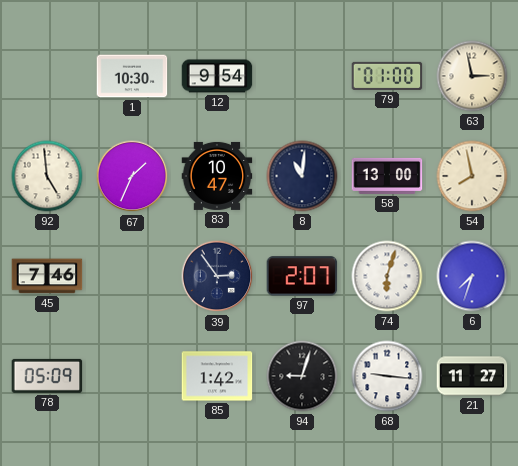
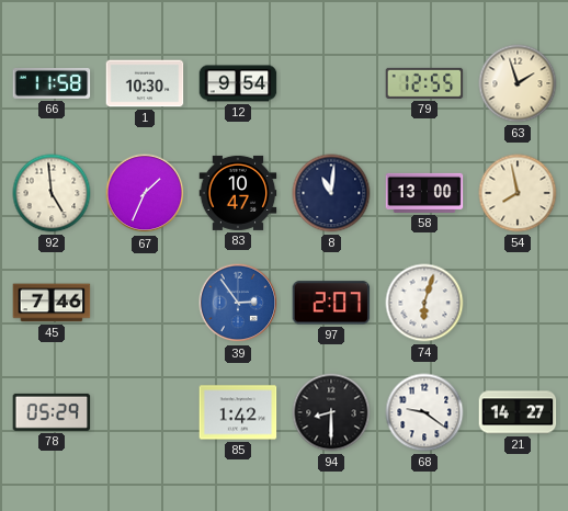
66: none -> 11:58
79: 01:00 -> 12:55
63: 2:58 -> 1:57
39 dial: navy -> blue
6: 7:33 -> none
78: 05:09 -> 05:29
94: 9:03 -> 8:30
68: 9:16 -> 9:21
21: 11:27 -> 14:27
